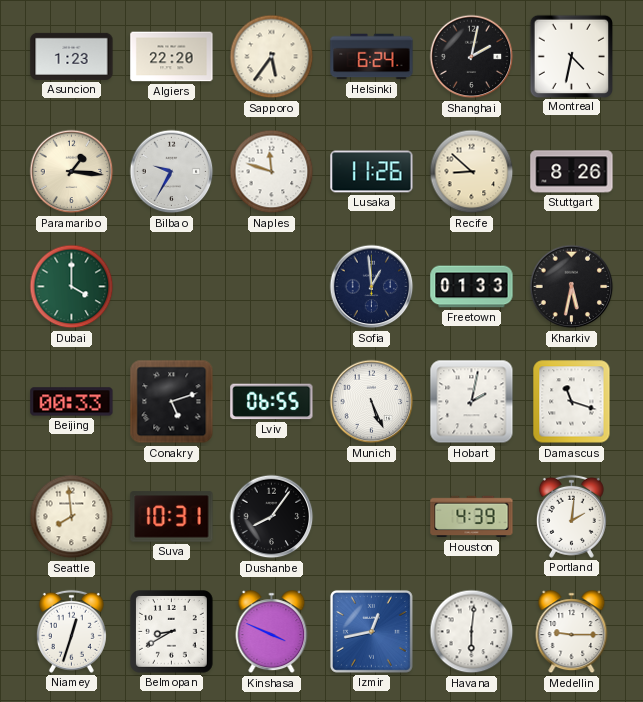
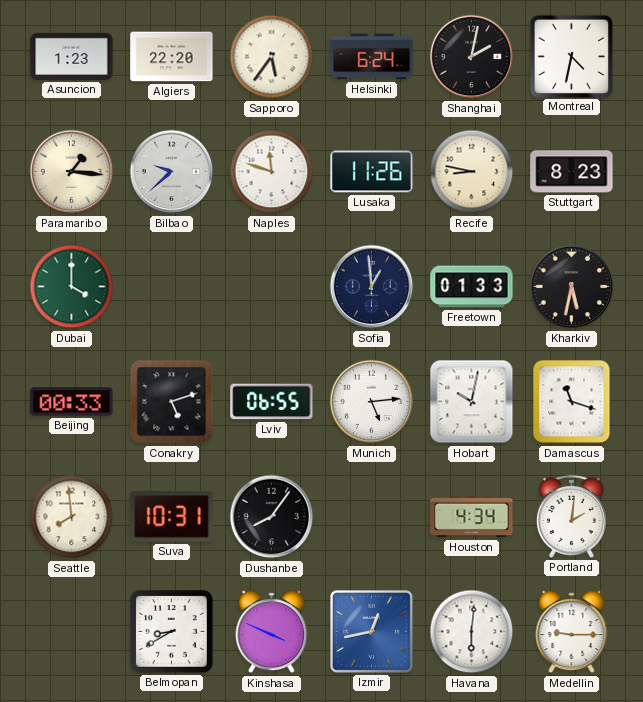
Bilbao: 9:35 -> 9:38
Recife: 8:52 -> 8:47
Stuttgart: 8:26 -> 8:23
Munich: 5:26 -> 5:14
Hobart: 2:02 -> 10:02
Houston: 4:39 -> 4:34
Niamey: 12:33 -> none
